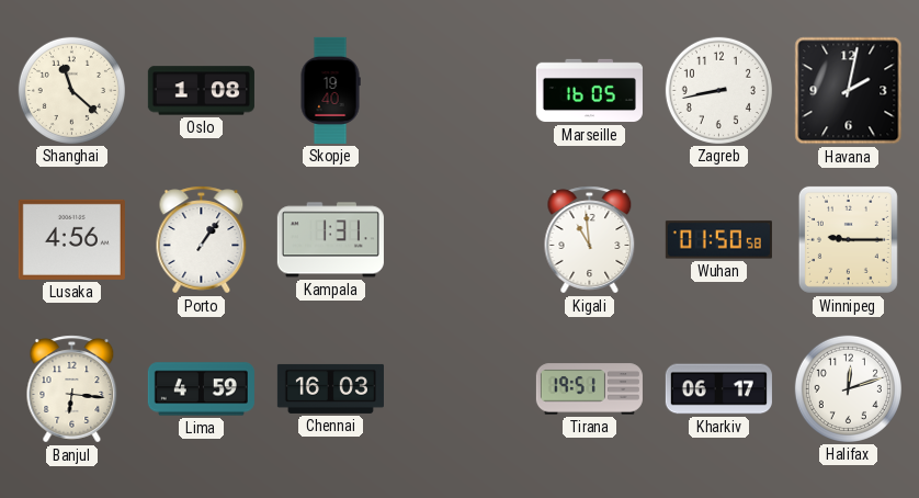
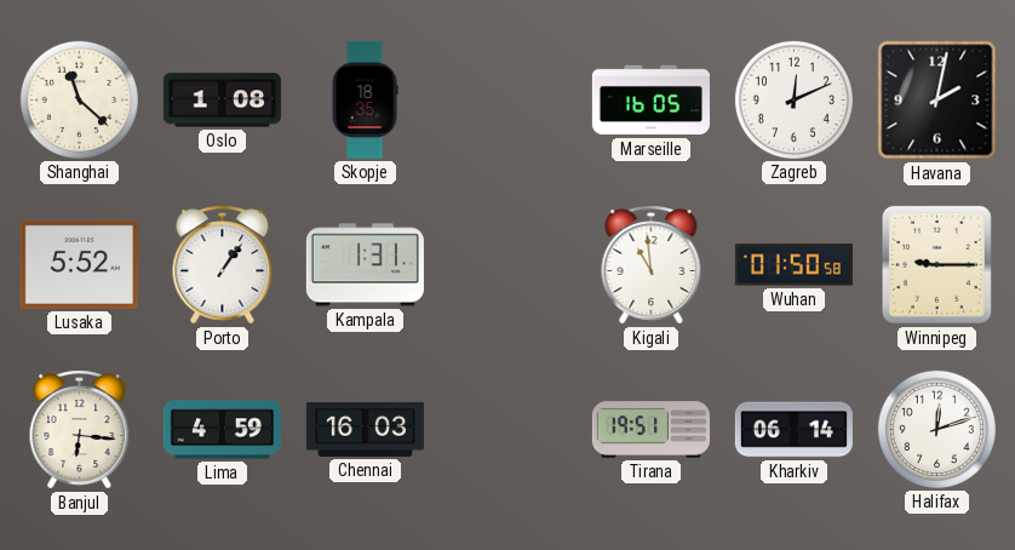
Skopje: 19:40 -> 18:35
Zagreb: 8:43 -> 12:11
Lusaka: 4:56 -> 5:52
Kharkiv: 06:17 -> 06:14
